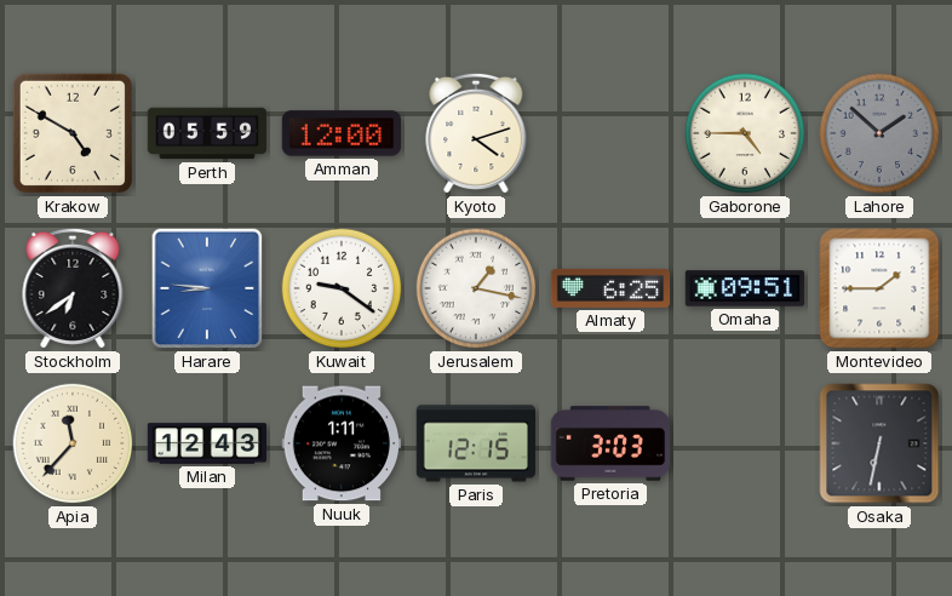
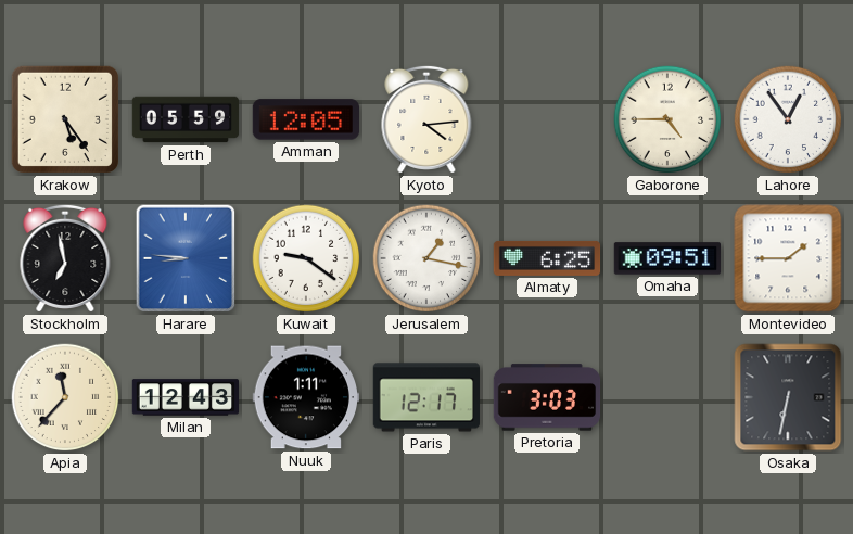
Krakow: 4:50 -> 5:24
Amman: 12:00 -> 12:05
Kyoto: 4:12 -> 4:14
Lahore: 1:52 -> 12:54
Lahore dial: grey -> white
Stockholm: 6:39 -> 6:58
Paris: 12:15 -> 12:17
